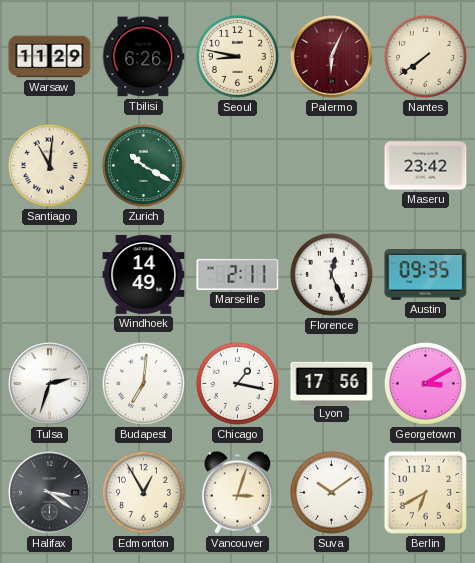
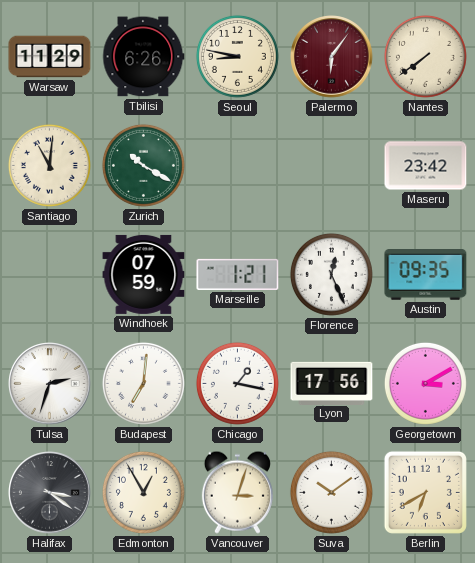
Palermo: 6:04 -> 6:06
Windhoek: 14:49 -> 07:59
Marseille: 2:11 -> 1:21
